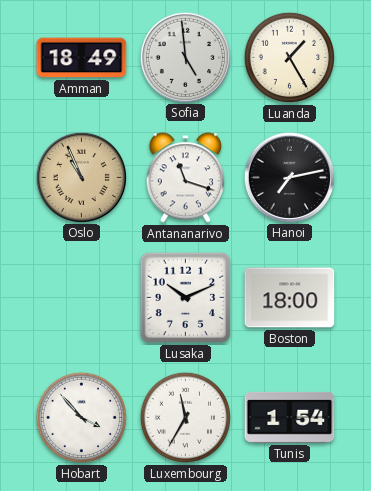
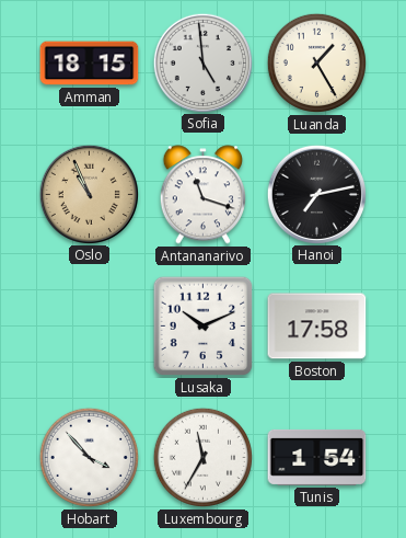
Amman: 18:49 -> 18:15
Boston: 18:00 -> 17:58
